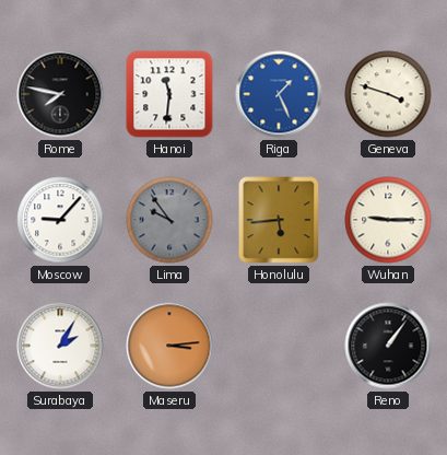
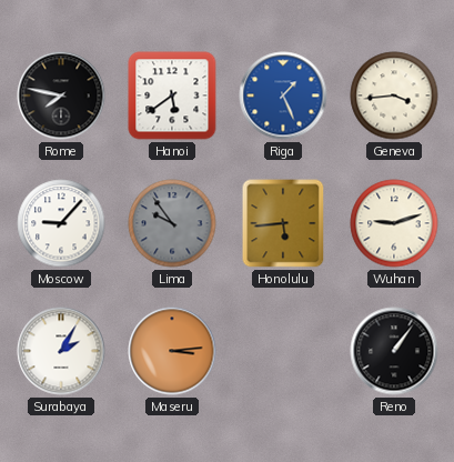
Hanoi: 11:31 -> 5:39
Geneva: 3:48 -> 3:44
Wuhan: 9:15 -> 9:12
